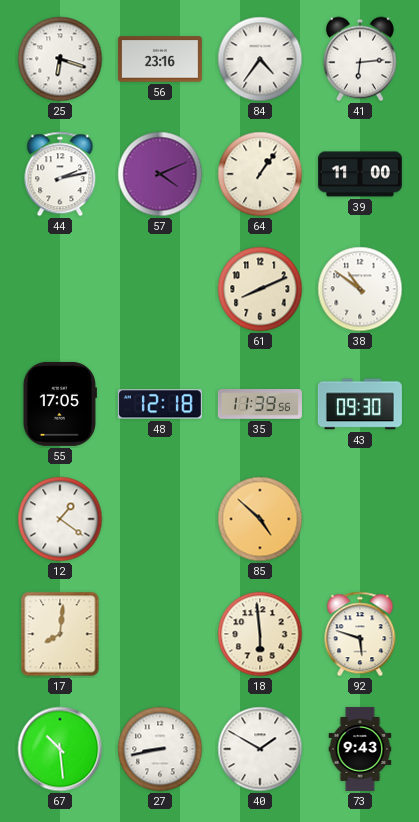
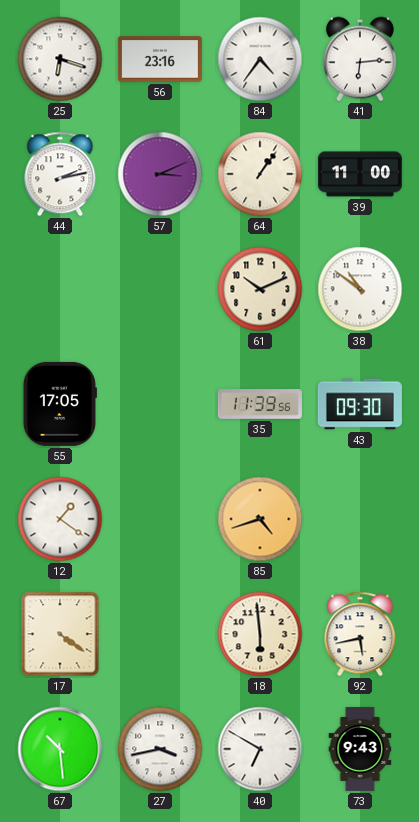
57: 4:11 -> 3:11
61: 8:11 -> 10:11
48: 12:18 -> none
85: 4:52 -> 4:42
17: 8:01 -> 4:21
92: 5:48 -> 5:43
27: 8:43 -> 3:43
40: 1:50 -> 6:50
